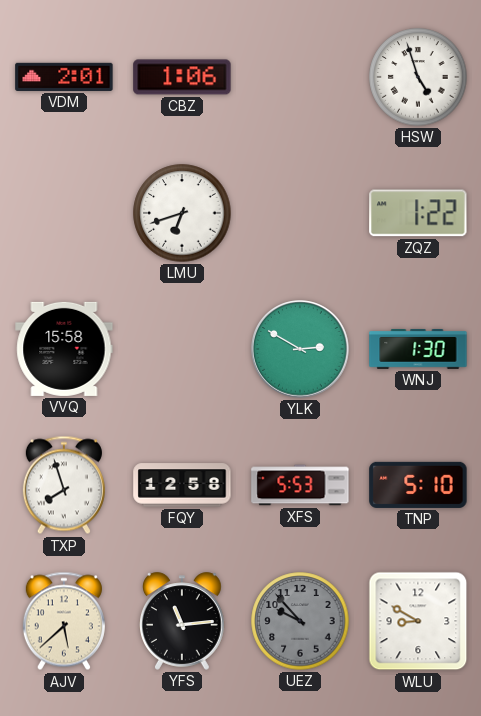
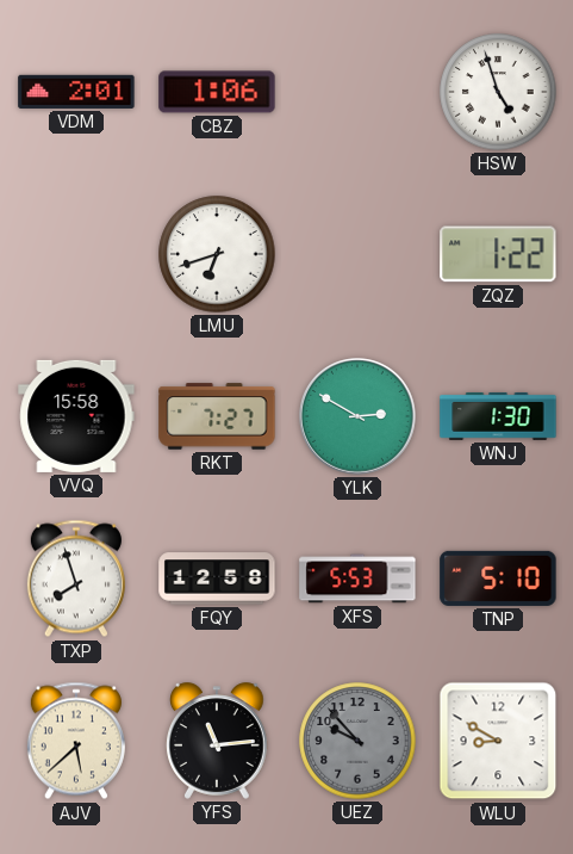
RKT: none -> 7:27
